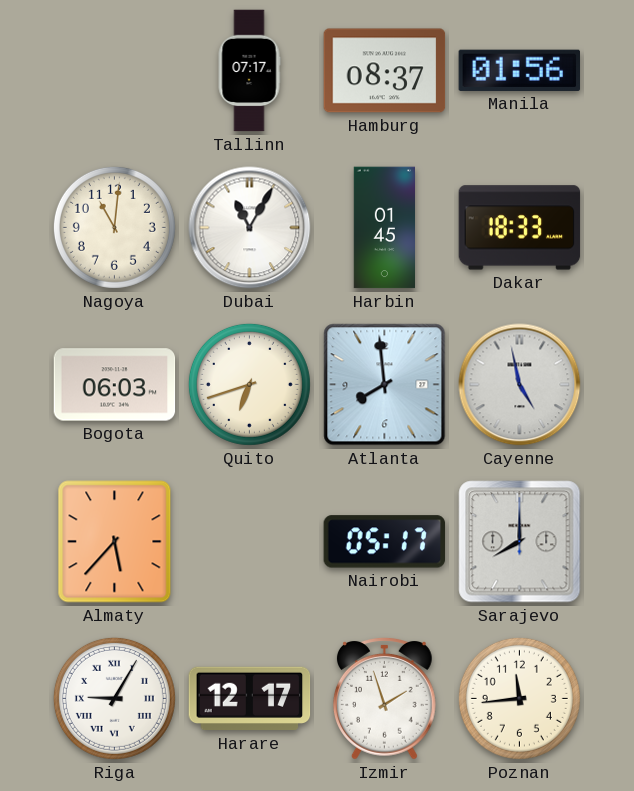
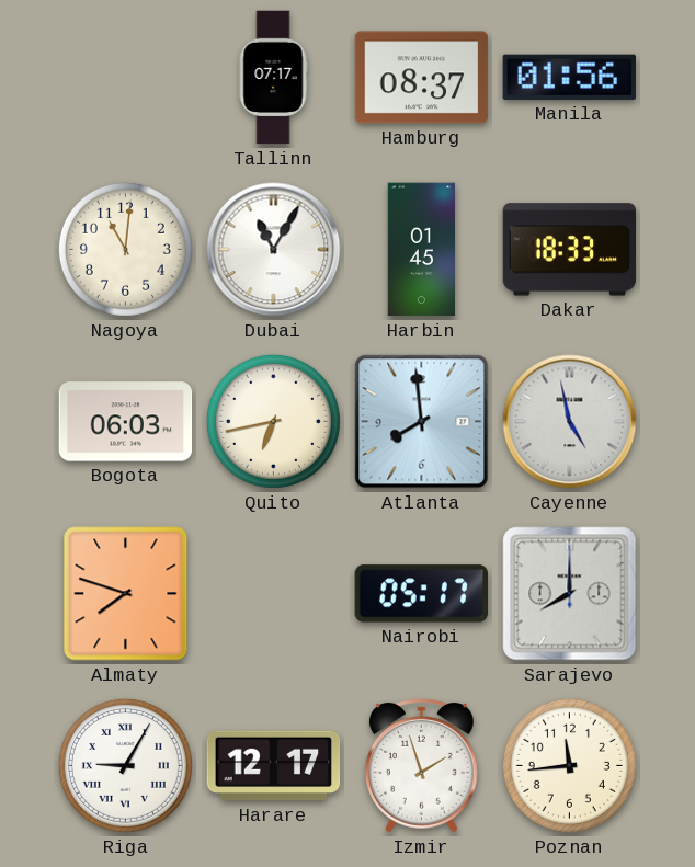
Quito: 6:42 -> 6:43
Almaty: 5:37 -> 7:48
